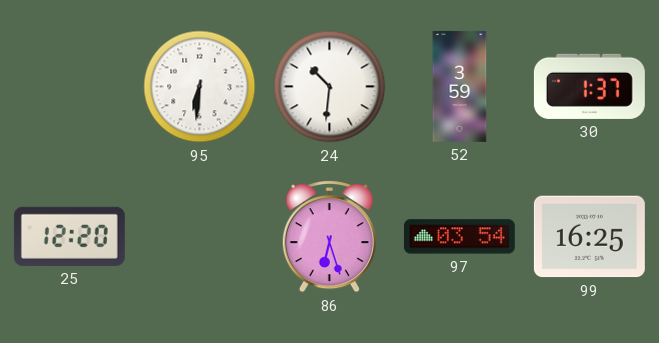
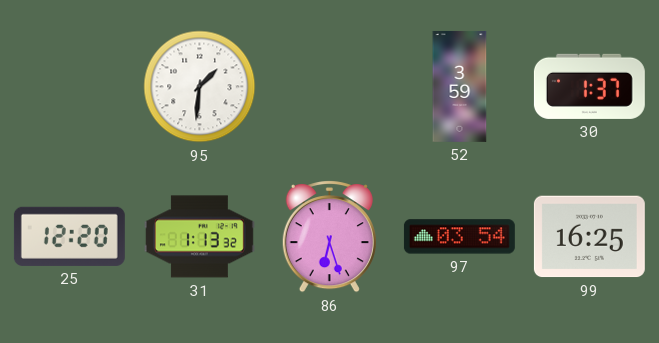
95: 6:31 -> 1:31
24: 10:31 -> none
31: none -> 1:13
